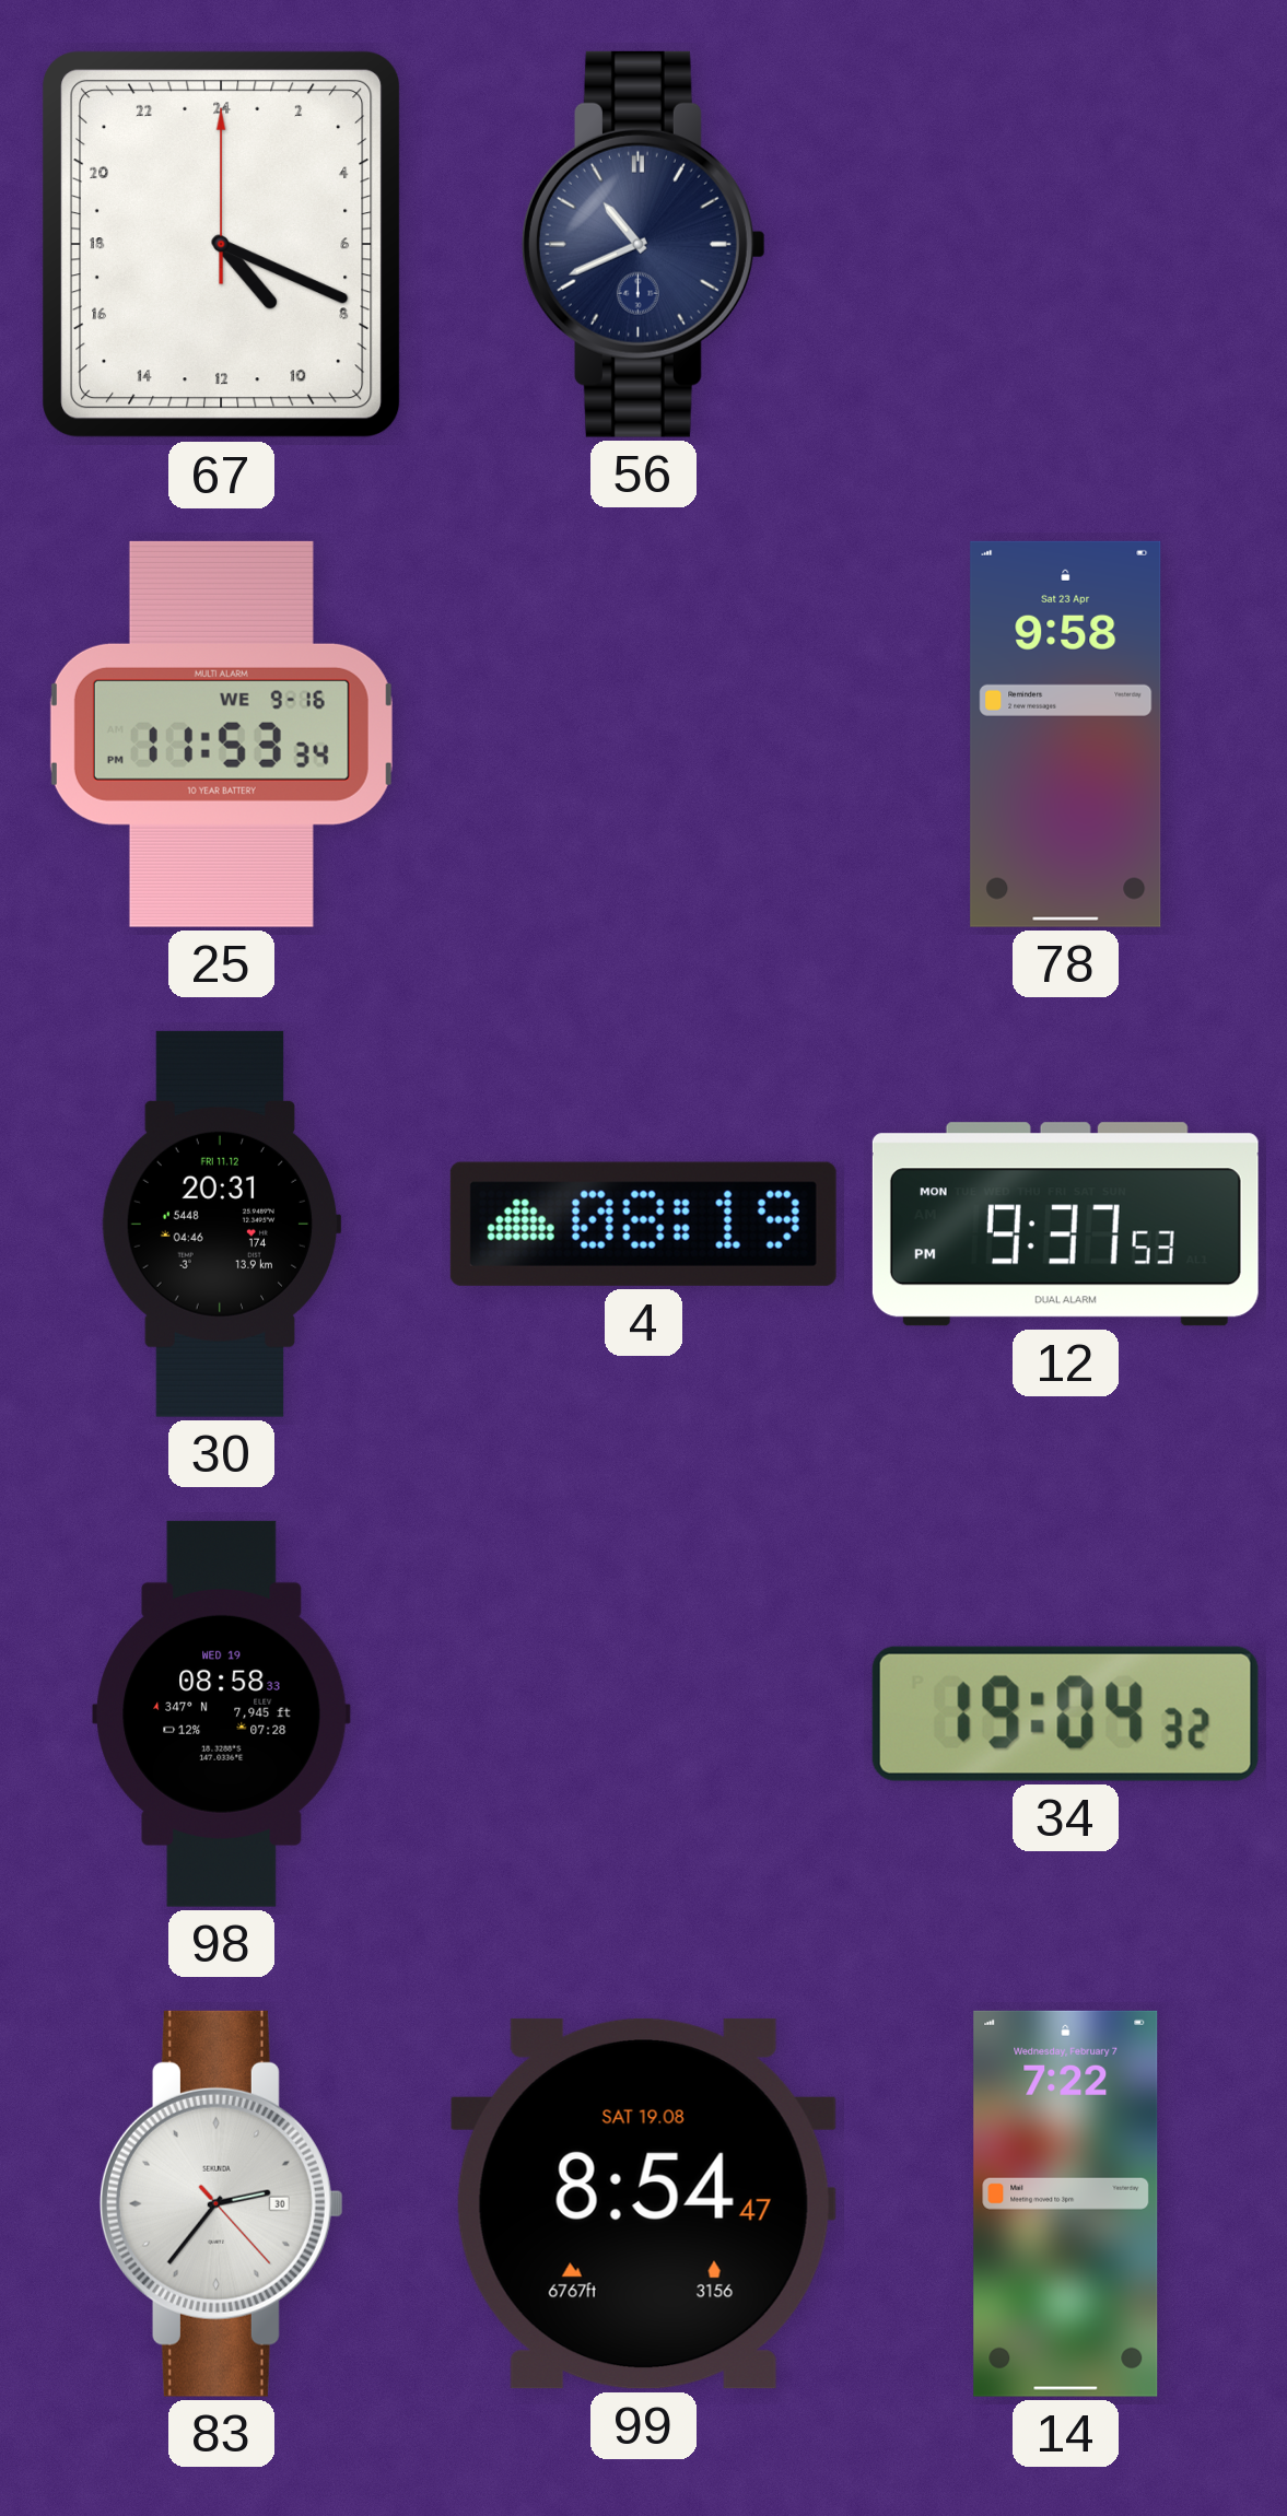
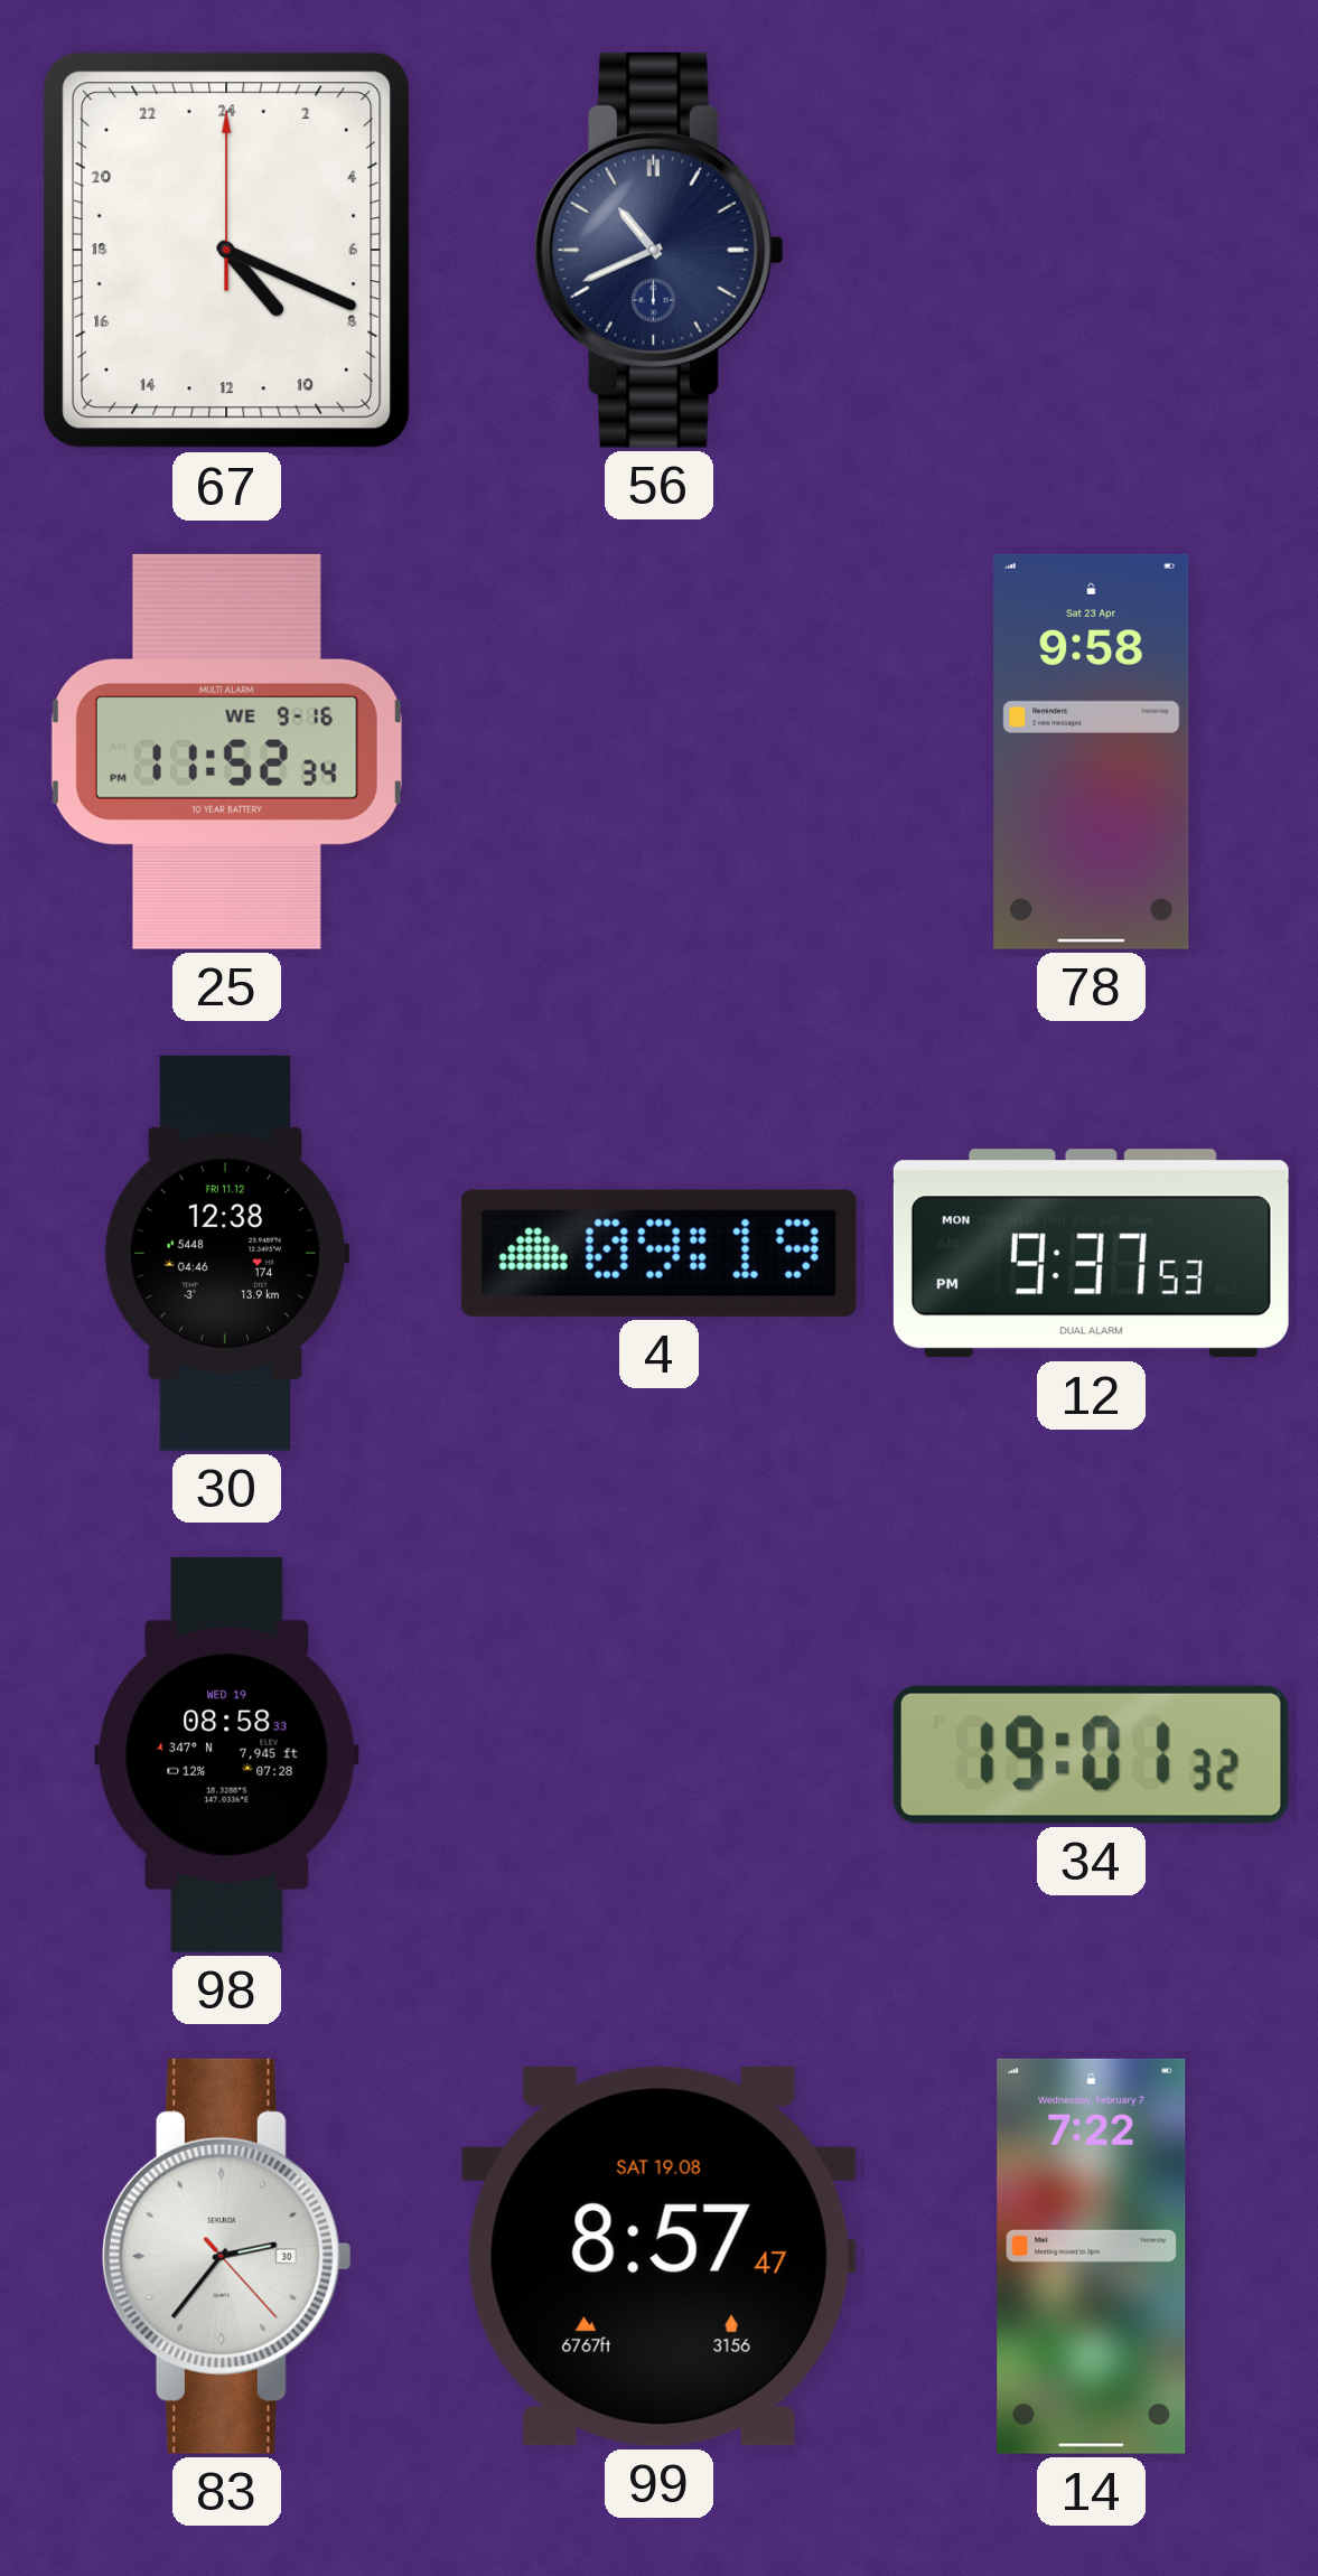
25: 11:53 -> 11:52
30: 20:31 -> 12:38
4: 08:19 -> 09:19
34: 19:04 -> 19:01
99: 8:54 -> 8:57
